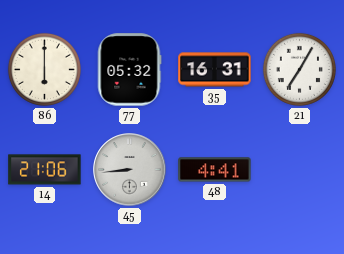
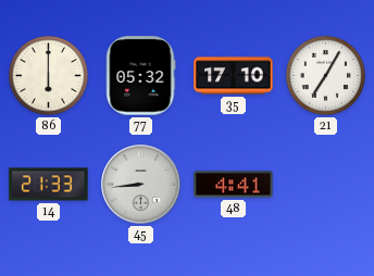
35: 16:31 -> 17:10
14: 21:06 -> 21:33
